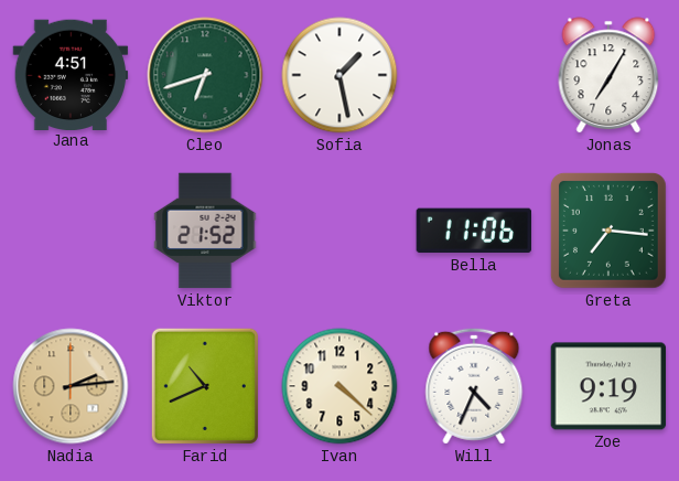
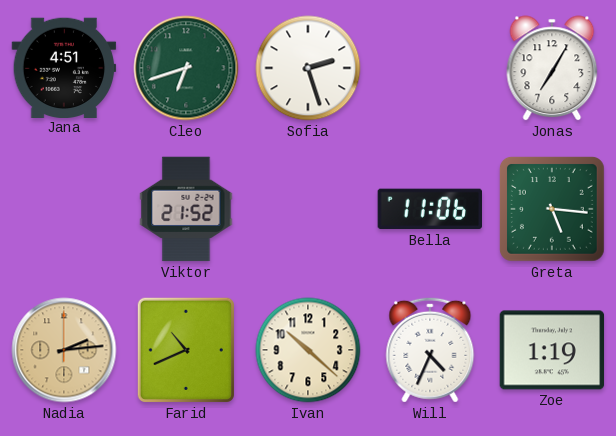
Sofia: 1:28 -> 2:27
Greta: 7:16 -> 5:16
Ivan: 4:22 -> 10:22
Zoe: 9:19 -> 1:19
